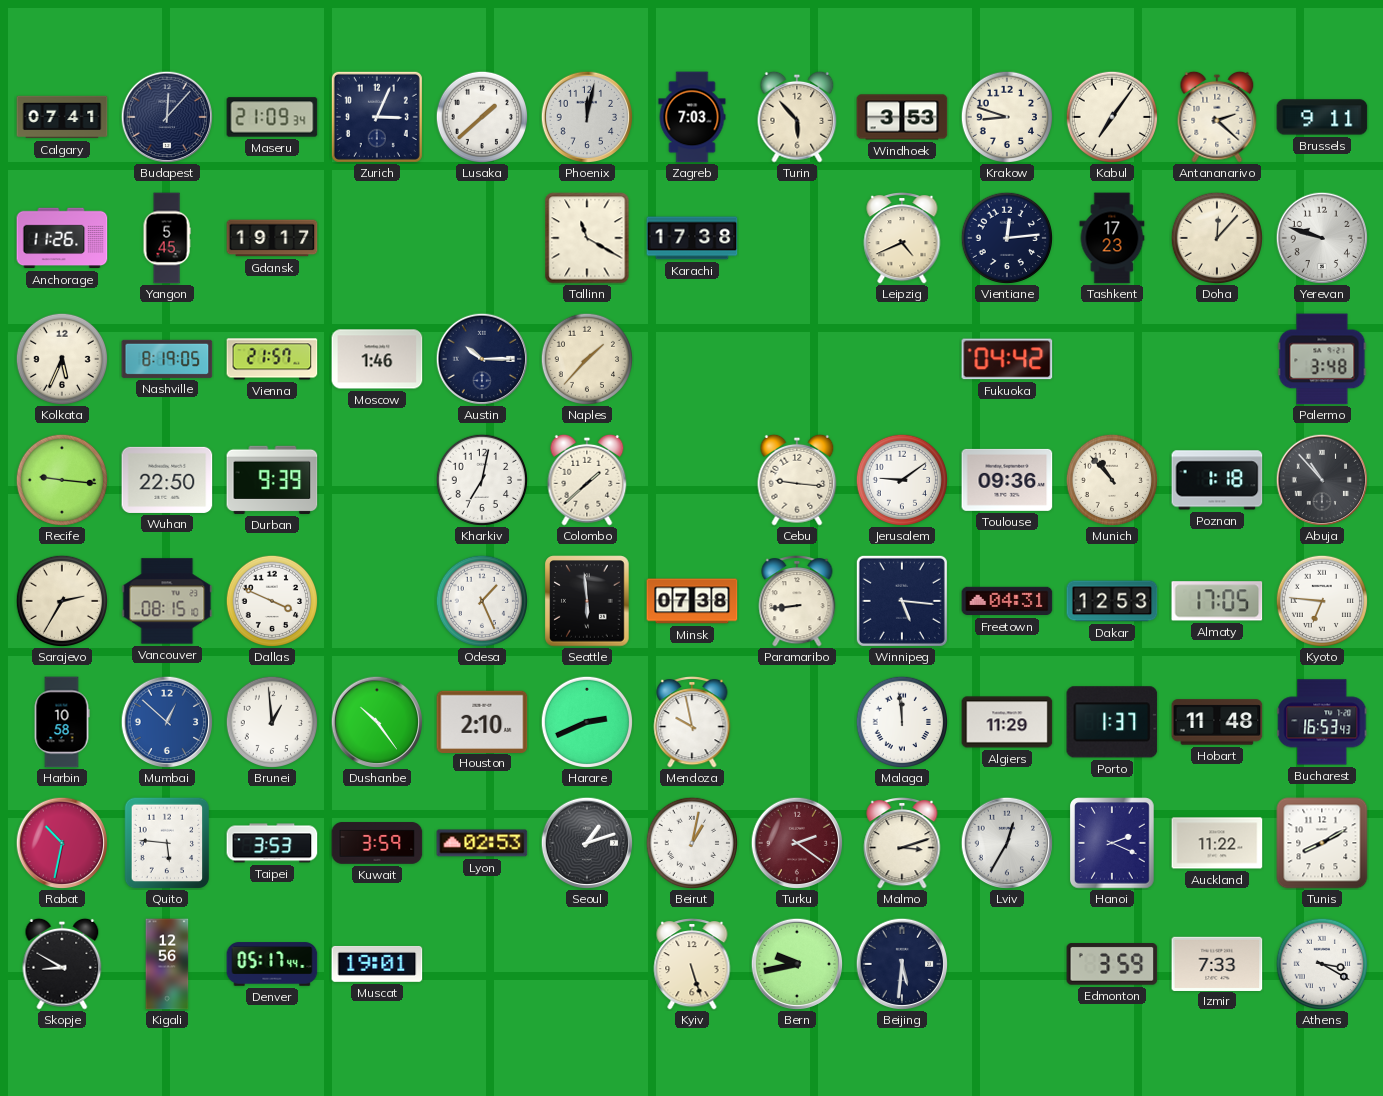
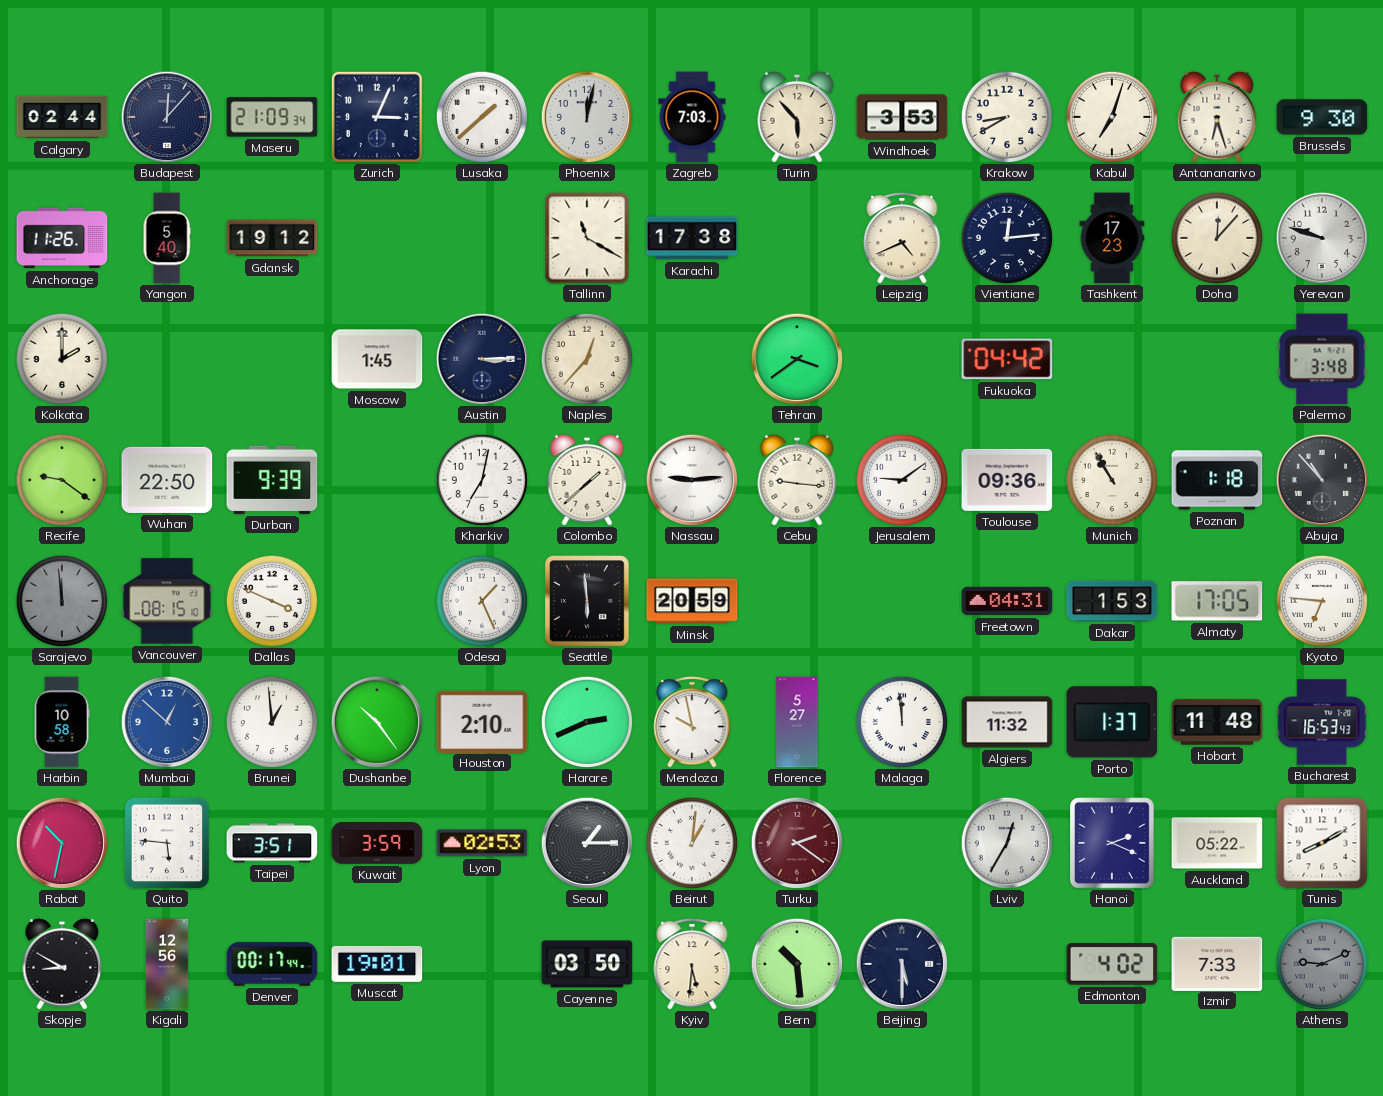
Calgary: 07:41 -> 02:44
Krakow: 8:48 -> 8:40
Kabul: 7:06 -> 7:03
Antananarivo: 2:22 -> 6:27
Brussels: 9:11 -> 9:30
Yangon: 5:45 -> 5:40
Gdansk: 19:17 -> 19:12
Kolkata: 5:34 -> 2:00
Nashville: 8:19 -> none
Vienna: 21:57 -> none
Moscow: 1:46 -> 1:45
Austin: 10:15 -> 3:15
Naples: 1:37 -> 12:37
Tehran: none -> 3:39
Recife: 9:16 -> 9:21
Nassau: none -> 9:14
Munich: 10:53 -> 10:55
Sarajevo: 2:35 -> 11:59
Sarajevo dial: cream -> grey
Minsk: 07:38 -> 20:59
Paramaribo: 8:44 -> none
Winnipeg: 5:16 -> none
Dakar: 12:53 -> 1:53
Florence: none -> 5:27
Algiers: 11:29 -> 11:32
Taipei: 3:53 -> 3:51
Seoul: 1:12 -> 1:15
Beirut: 1:02 -> 1:01
Malmo: 3:12 -> none
Auckland: 11:22 -> 05:22
Denver: 05:17 -> 00:17
Cayenne: none -> 03:50
Kyiv: 5:27 -> 5:31
Bern: 9:43 -> 10:29
Beijing: 5:31 -> 5:30
Edmonton: 3:59 -> 4:02
Athens: 3:20 -> 9:11
Athens dial: white -> grey
